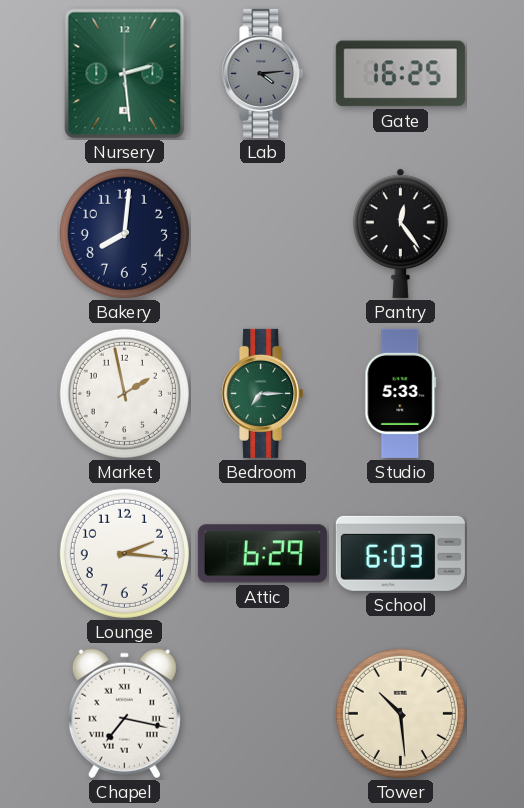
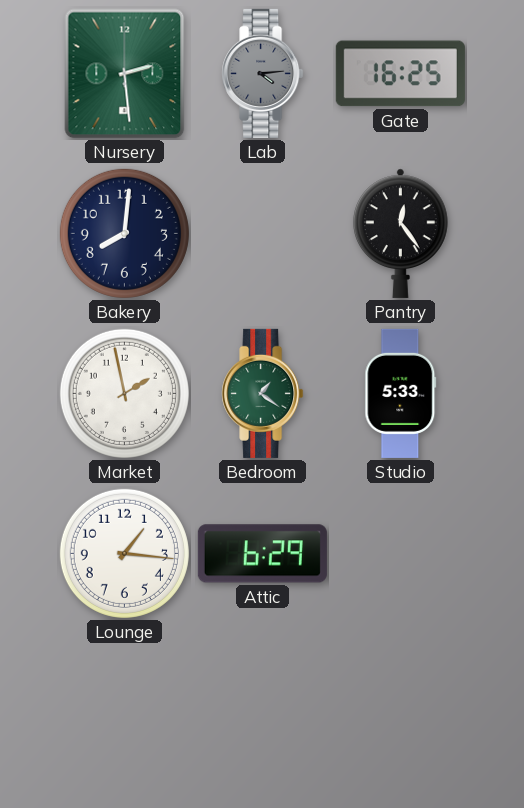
Bedroom: 7:15 -> 1:21
Lounge: 2:16 -> 1:16
School: 6:03 -> none
Chapel: 7:17 -> none
Tower: 10:29 -> none
